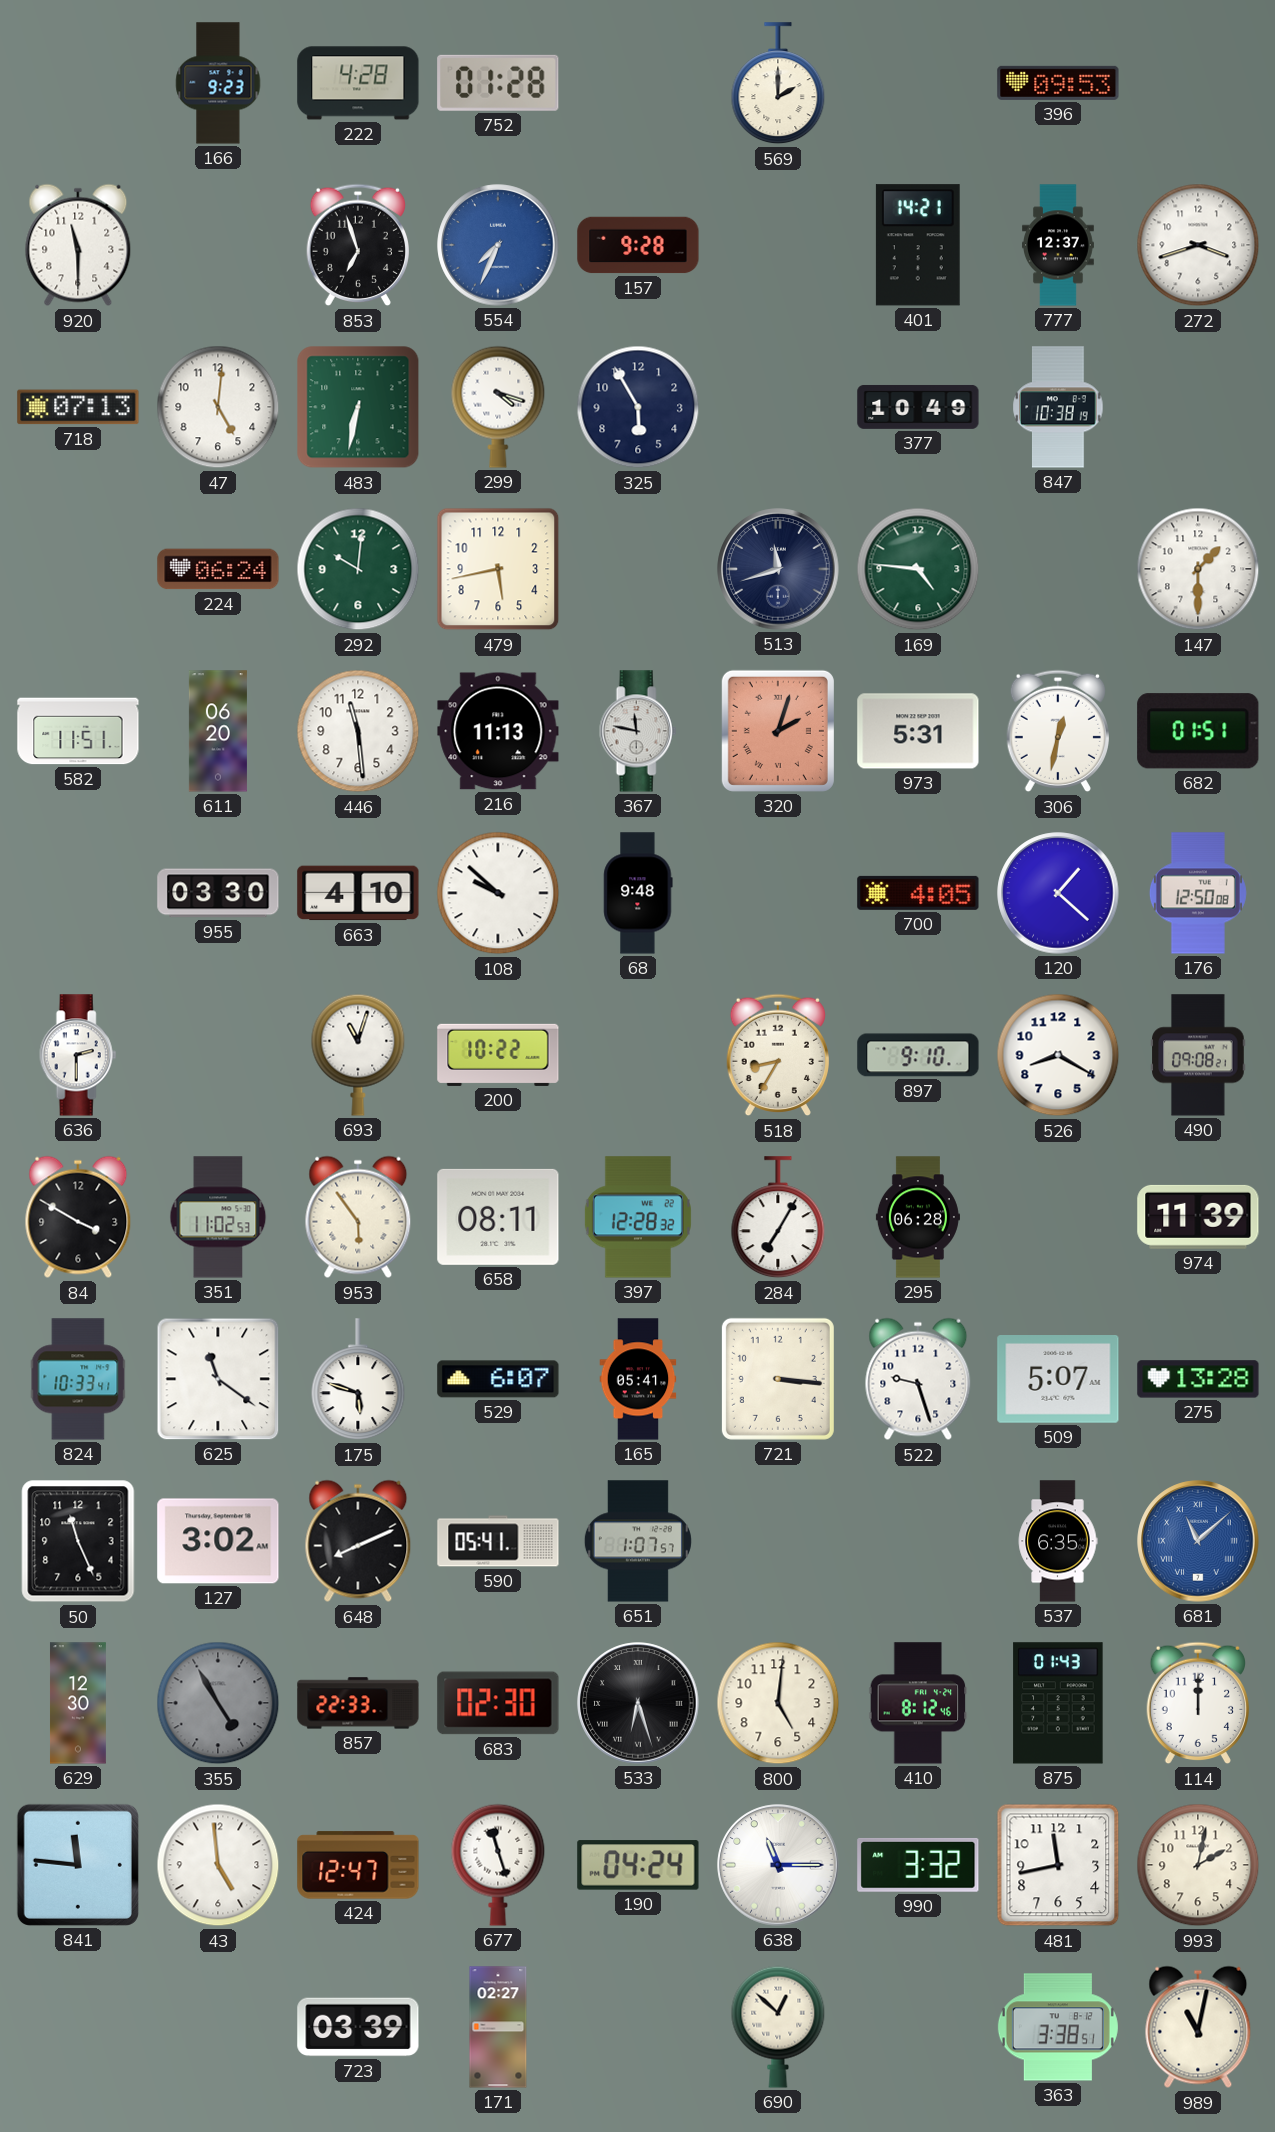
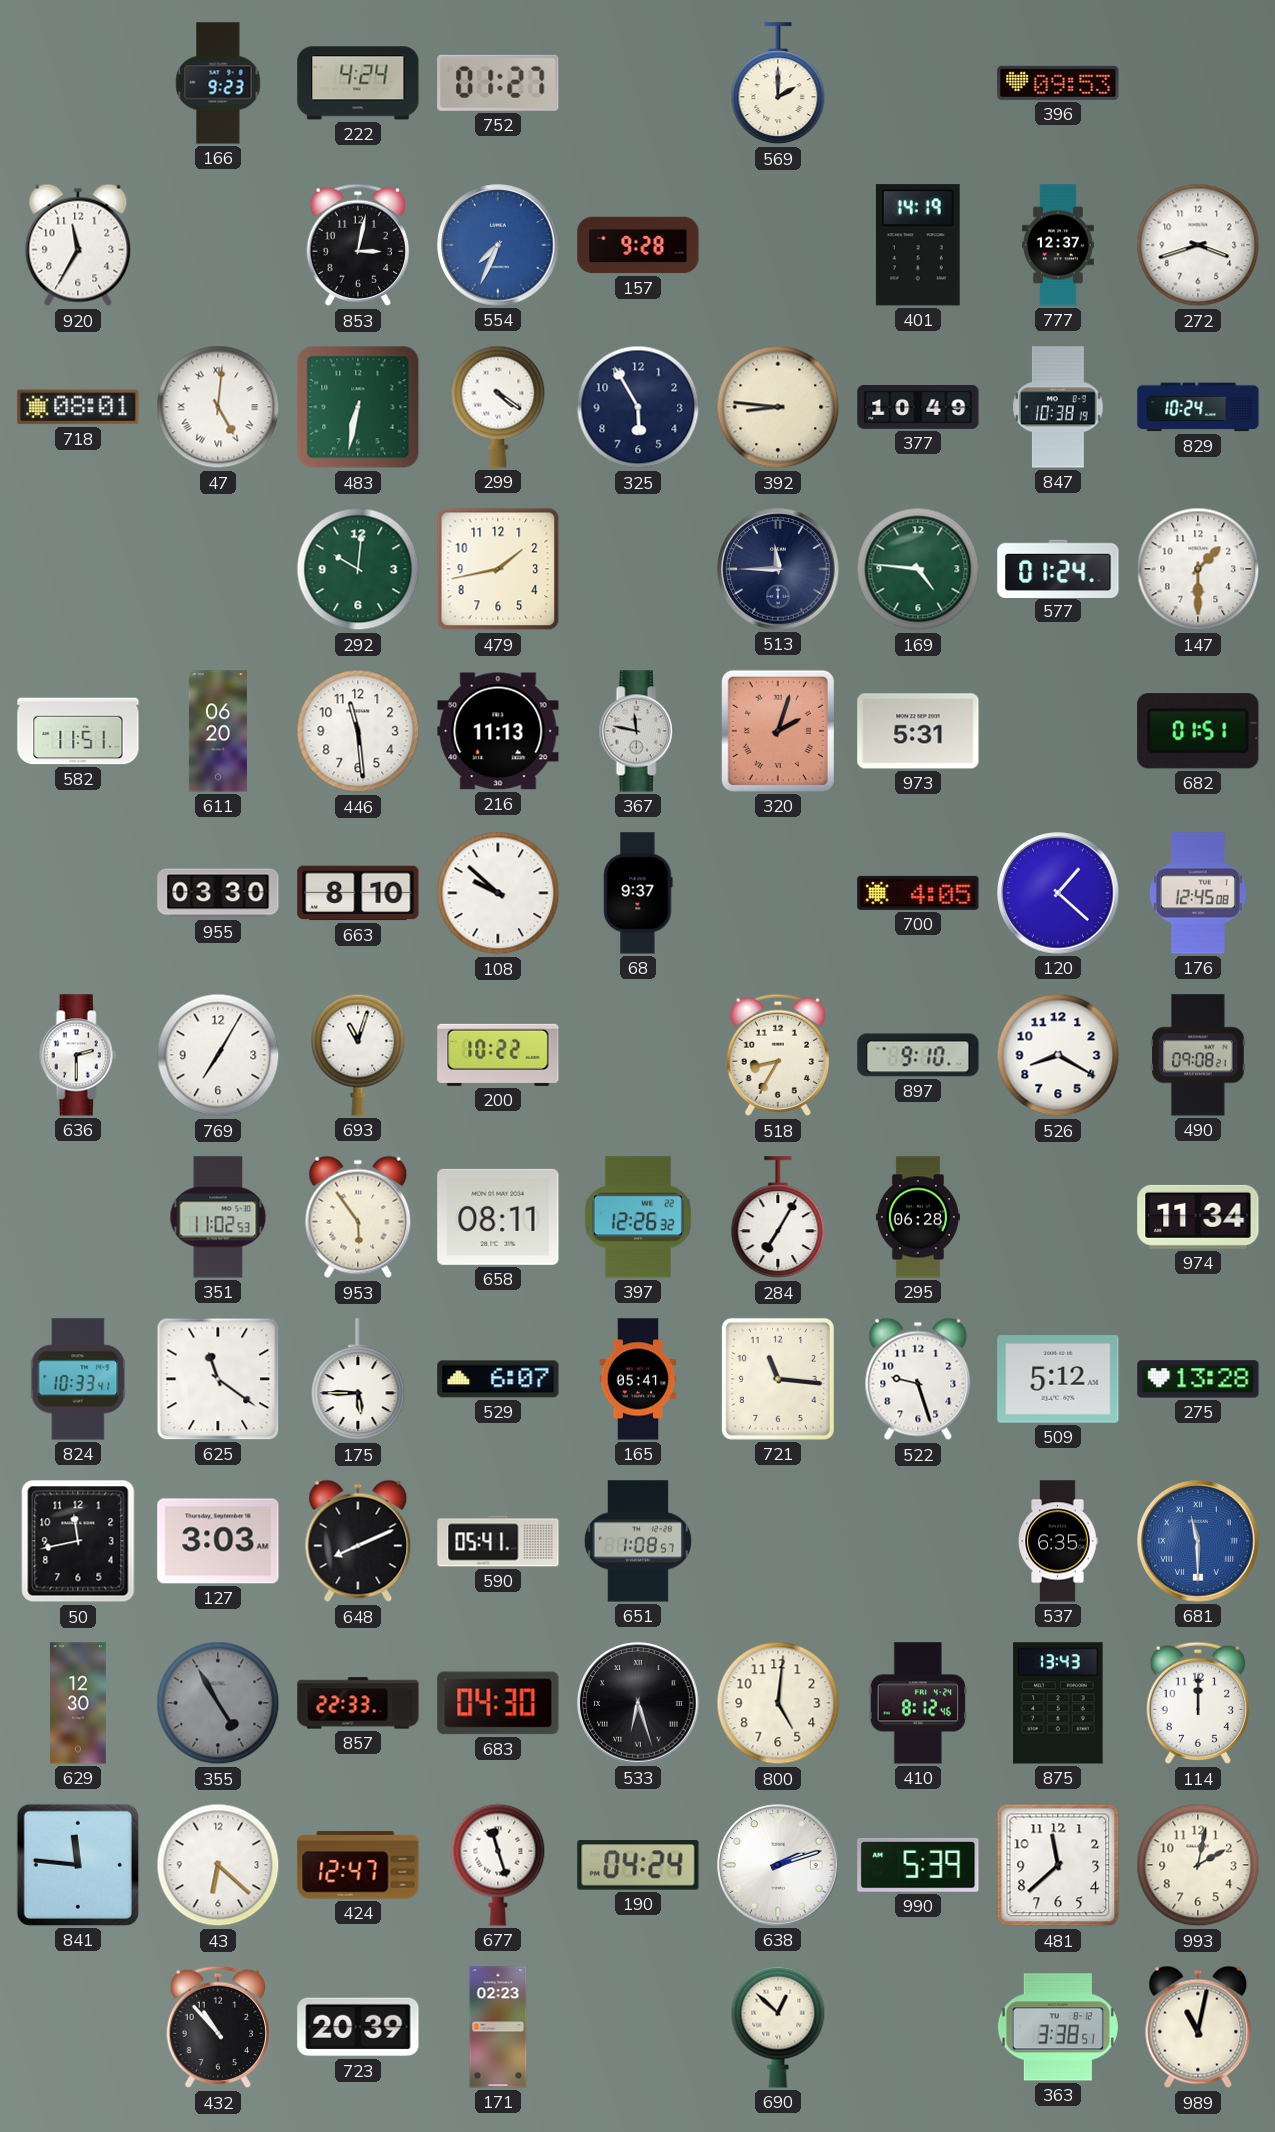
222: 4:28 -> 4:24
752: 01:28 -> 01:27
920: 11:30 -> 11:35
853: 6:57 -> 3:02
401: 14:21 -> 14:19
718: 07:13 -> 08:01
47 numerals: Arabic -> Roman
299: 4:18 -> 4:21
392: none -> 8:46
829: none -> 10:24
224: 06:24 -> none
479: 5:43 -> 1:43
513: 11:42 -> 11:45
577: none -> 01:24
306: 12:32 -> none
663: 4:10 -> 8:10
68: 9:48 -> 9:37
176: 12:50 -> 12:45
769: none -> 7:05
84: 3:50 -> none
397: 12:28 -> 12:26
974: 11:39 -> 11:34
175: 5:48 -> 5:45
721: 3:16 -> 11:16
509: 5:07 -> 5:12
50: 11:26 -> 11:43
127: 3:02 -> 3:03
651: 1:07 -> 1:08
681: 11:08 -> 11:30
683: 02:30 -> 04:30
875: 01:43 -> 13:43
43: 4:59 -> 6:22
638: 11:15 -> 2:12
990: 3:32 -> 5:39
481: 11:43 -> 11:38
432: none -> 10:53
723: 03:39 -> 20:39
171: 02:27 -> 02:23
